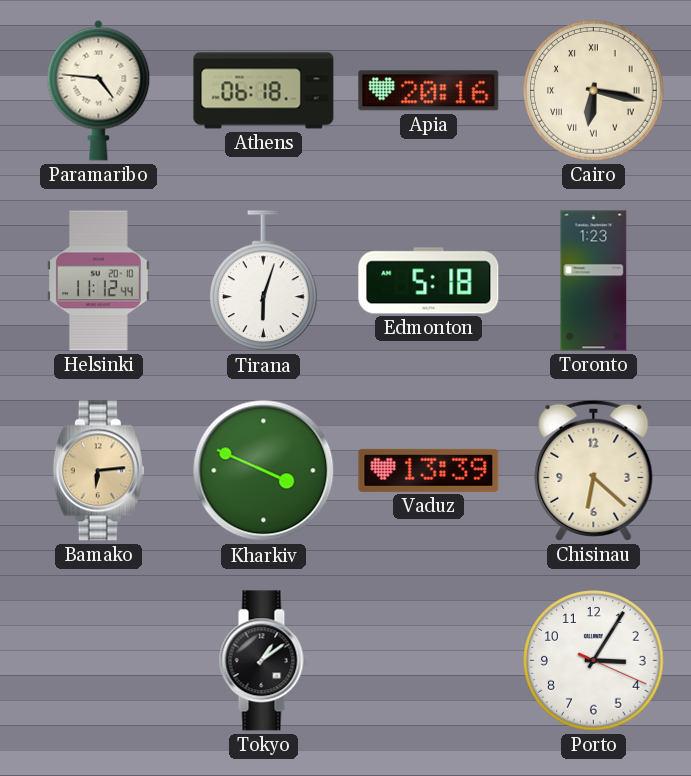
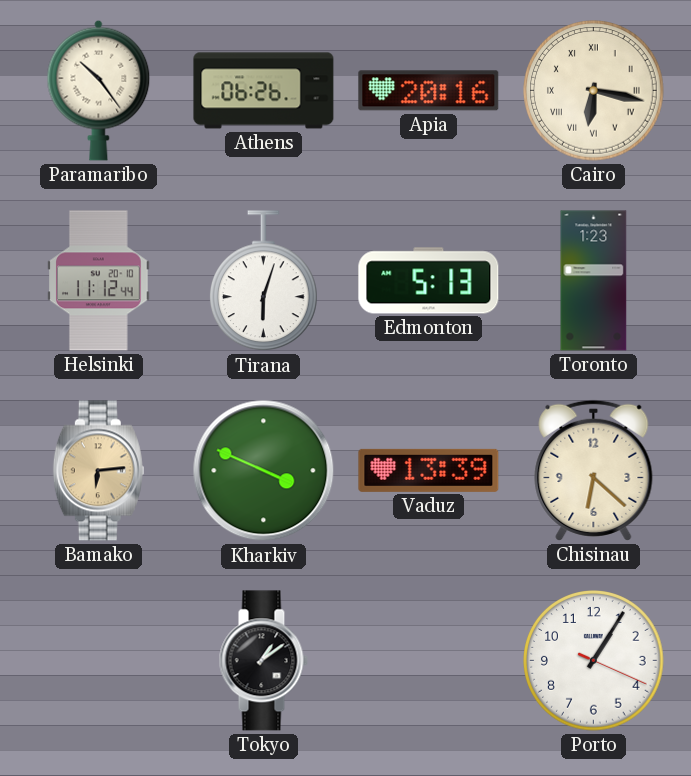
Paramaribo: 4:46 -> 10:24
Athens: 06:18 -> 06:26
Edmonton: 5:18 -> 5:13
Porto: 3:05 -> 1:05
